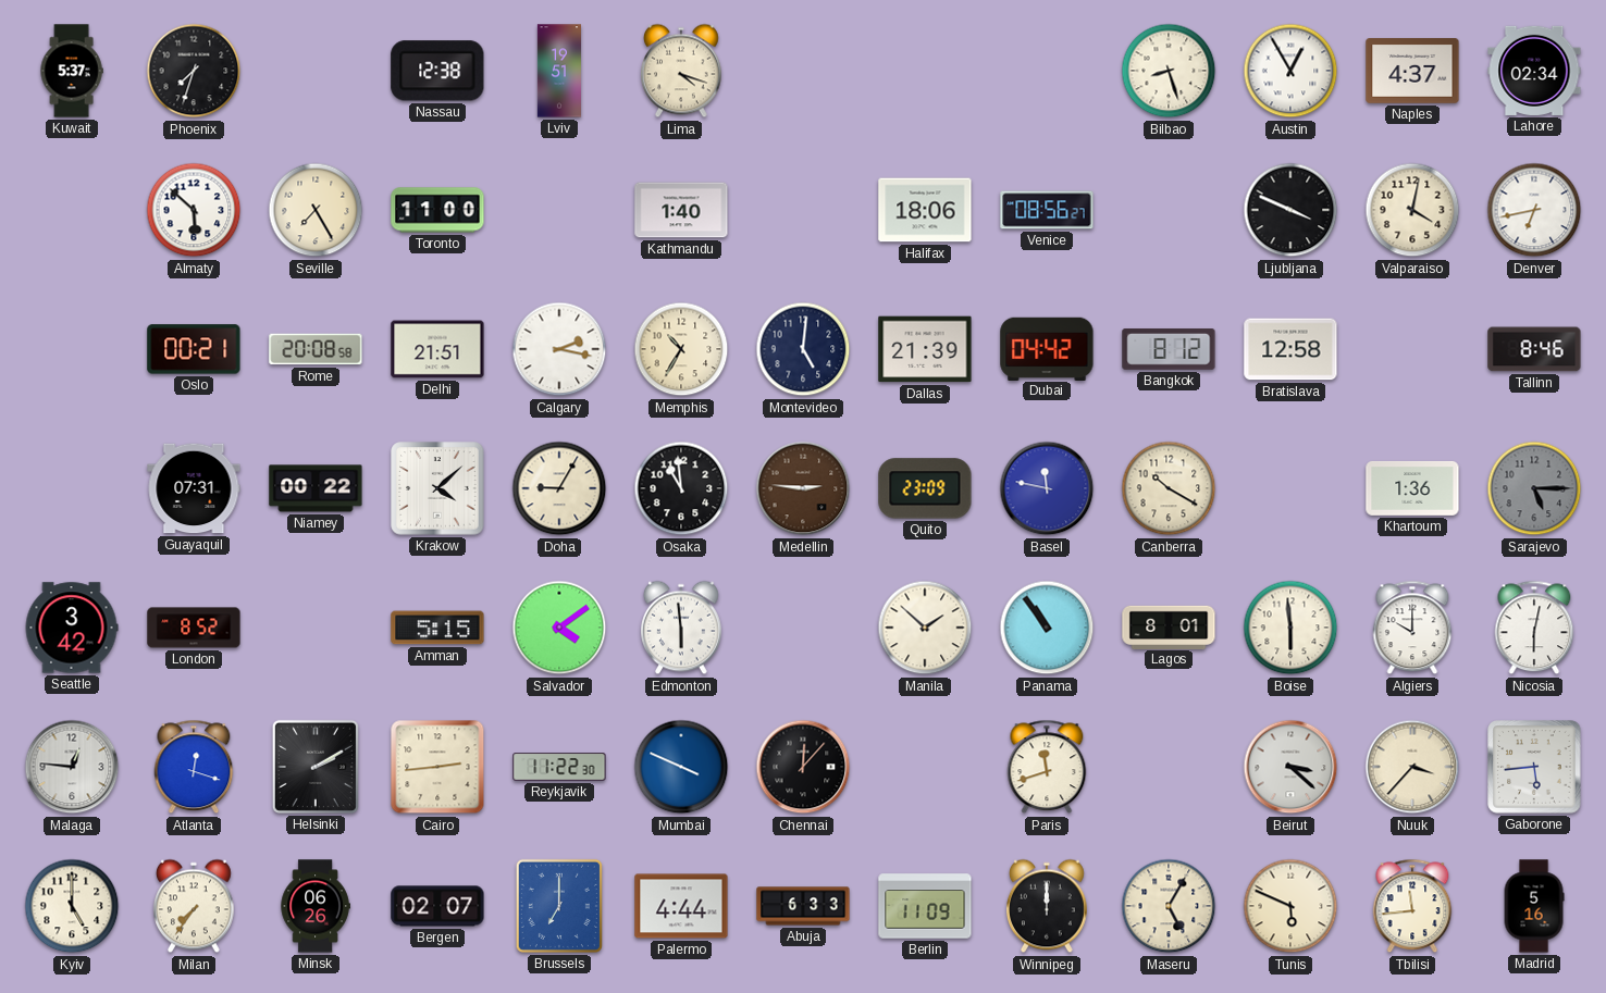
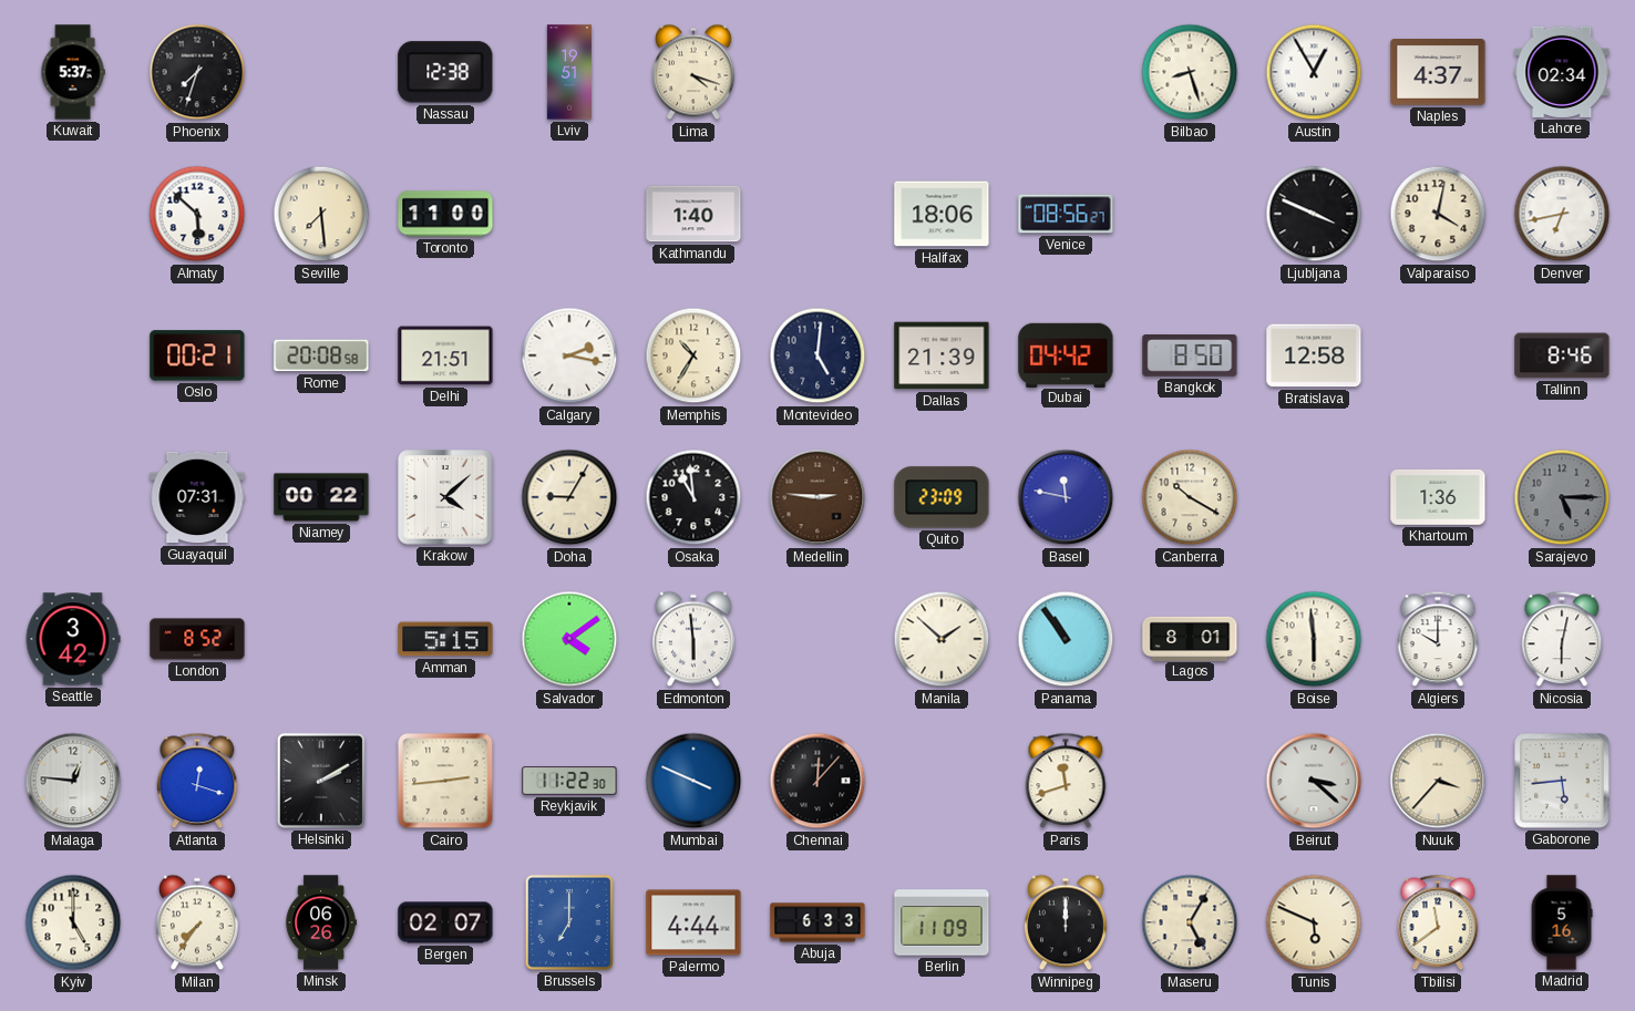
Seville: 7:25 -> 7:29
Bangkok: 8:12 -> 8:50
Tbilisi: 11:44 -> 11:39
